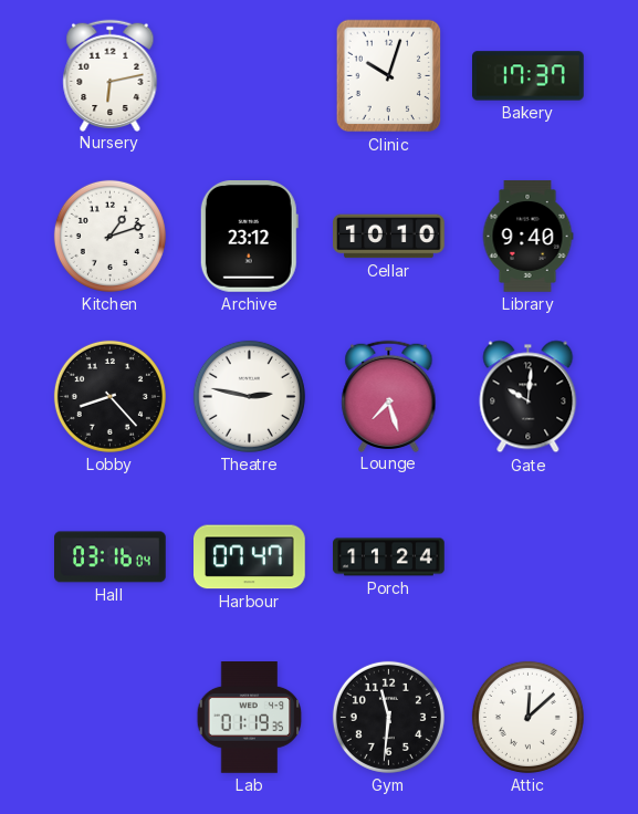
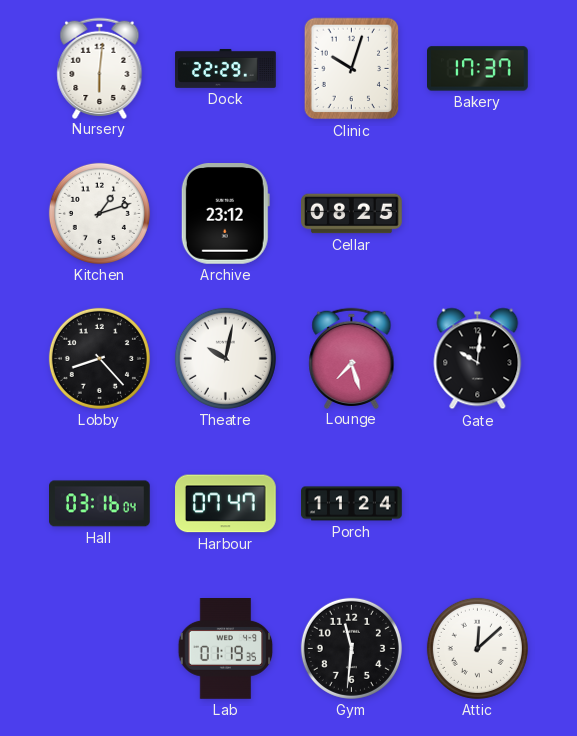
Nursery: 6:13 -> 6:01
Dock: none -> 22:29
Cellar: 10:10 -> 08:25
Library: 9:40 -> none
Theatre: 2:47 -> 10:02
